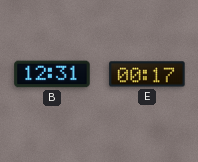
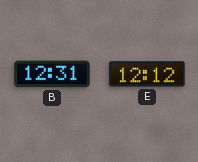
E: 00:17 -> 12:12
